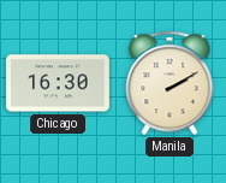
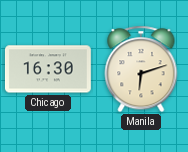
Manila: 2:10 -> 6:12
